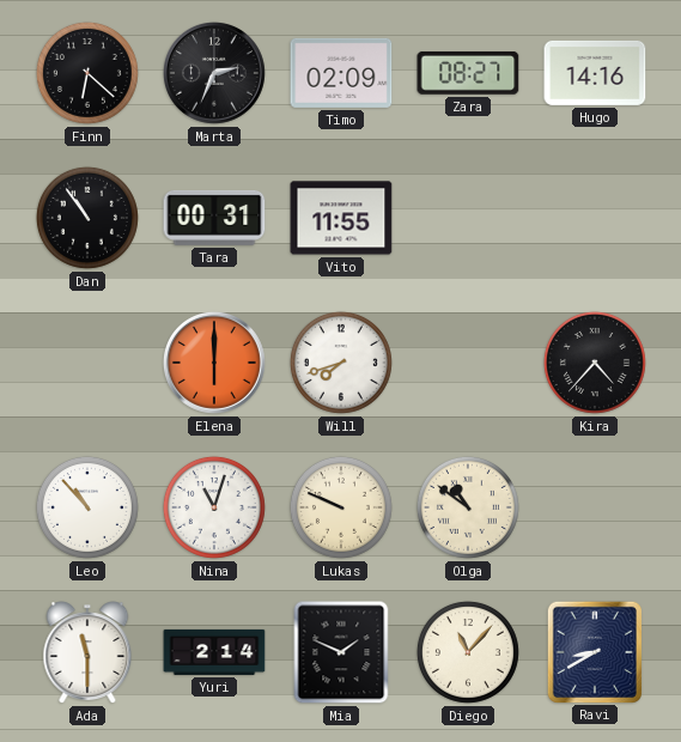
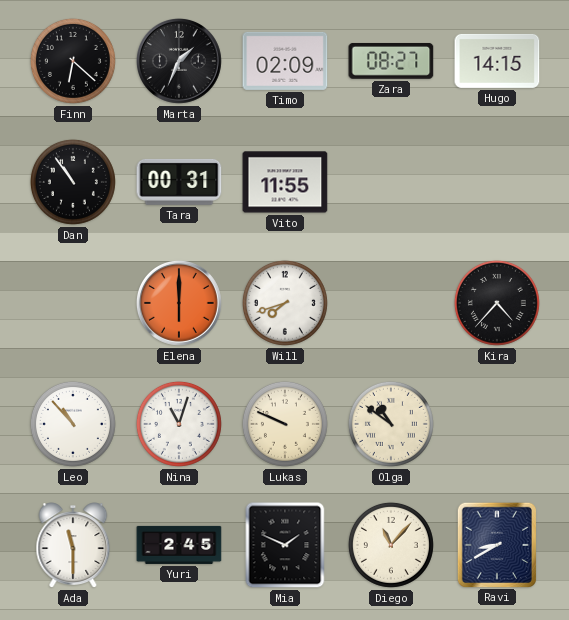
Marta: 2:34 -> 1:34
Hugo: 14:16 -> 14:15
Yuri: 2:14 -> 2:45
